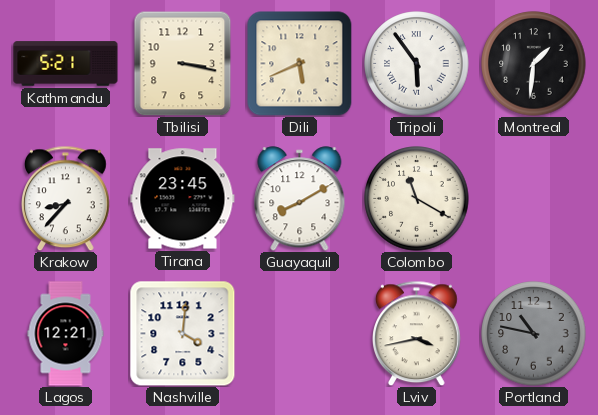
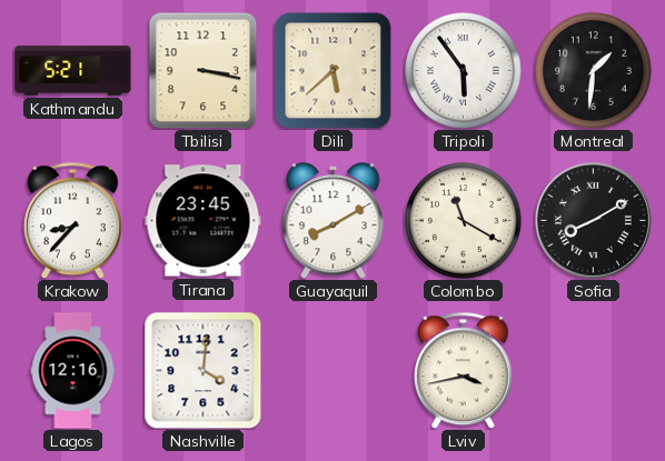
Dili: 5:41 -> 5:38
Sofia: none -> 8:10
Lagos: 12:21 -> 12:16
Portland: 10:47 -> none
